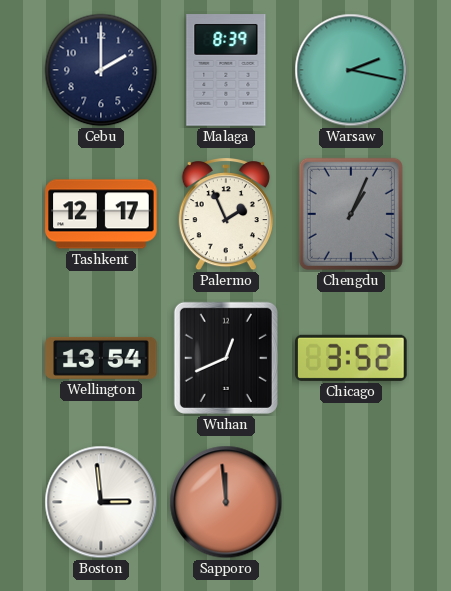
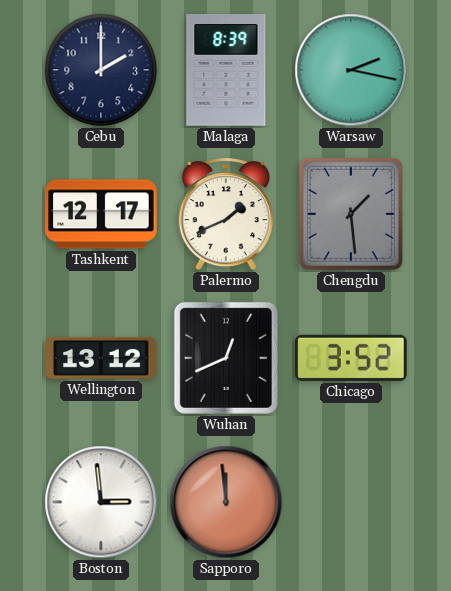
Palermo: 1:56 -> 1:41
Chengdu: 1:04 -> 1:29
Wellington: 13:54 -> 13:12
